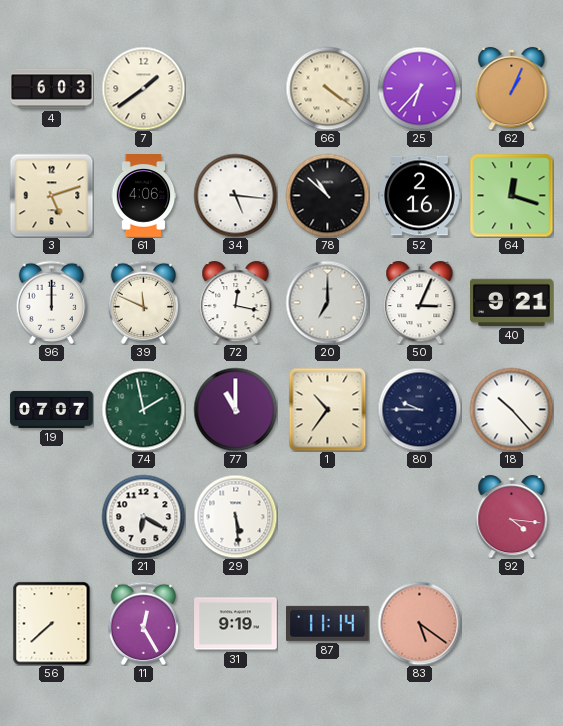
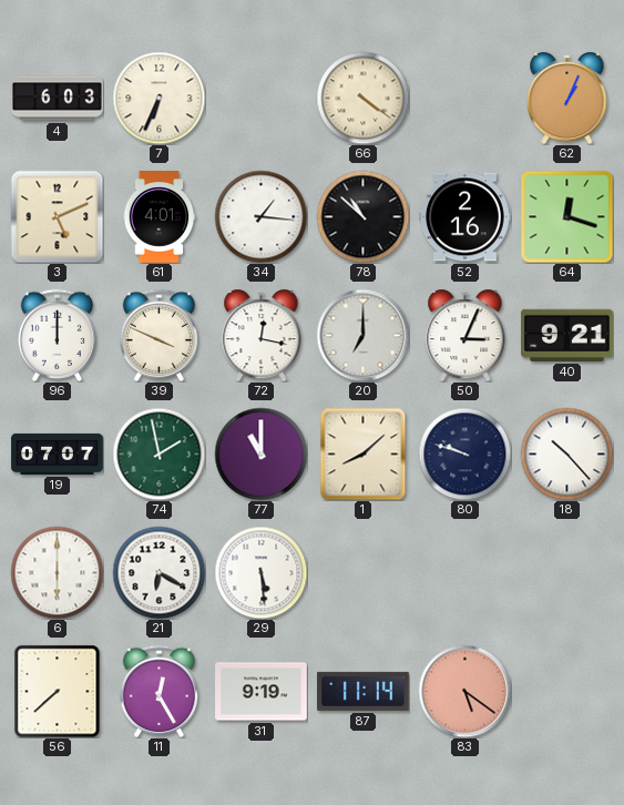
7: 1:39 -> 6:34
25: 6:37 -> none
3: 5:12 -> 5:11
61: 4:06 -> 4:01
34: 5:16 -> 1:16
39: 11:49 -> 3:49
1: 10:36 -> 8:08
80: 9:45 -> 9:48
6: none -> 6:00
92: 4:16 -> none
